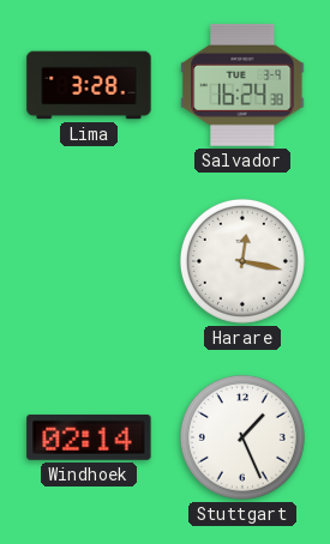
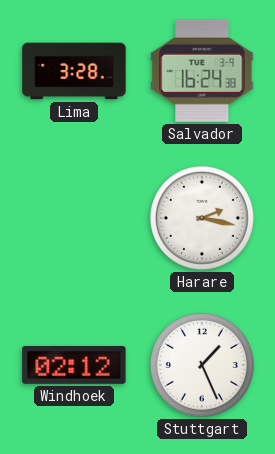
Harare: 12:17 -> 2:17
Windhoek: 02:14 -> 02:12
